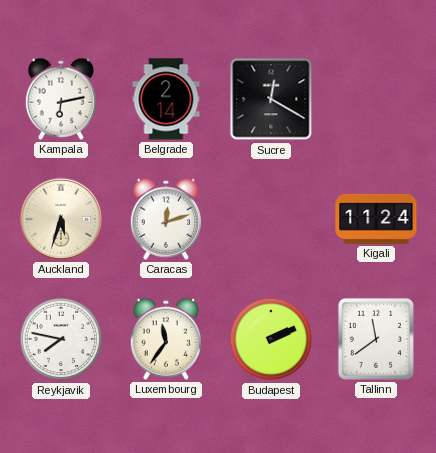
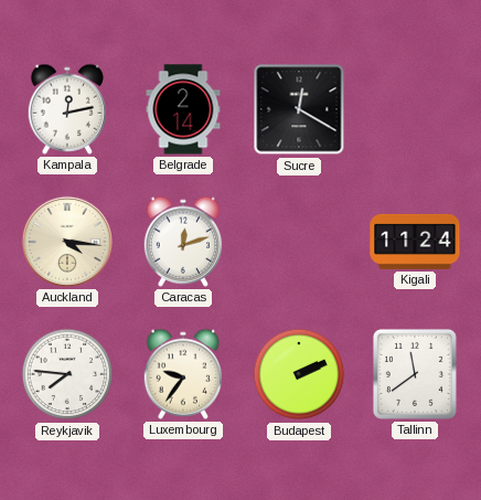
Kampala: 6:13 -> 12:13
Auckland: 5:33 -> 4:16
Reykjavik: 7:47 -> 7:46
Luxembourg: 11:36 -> 9:36
